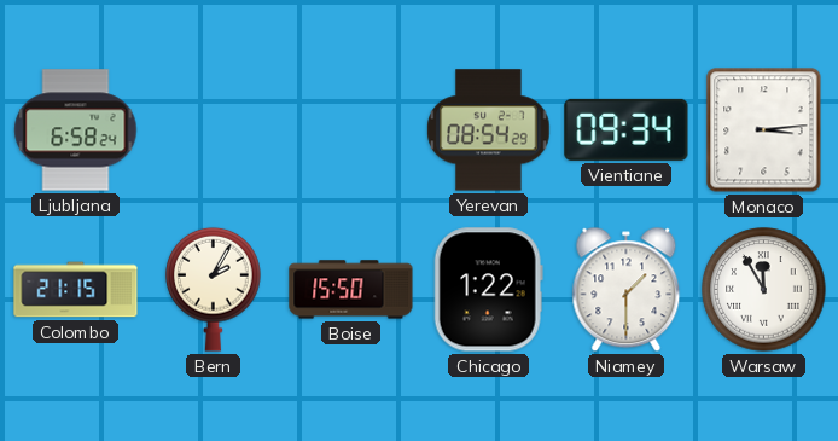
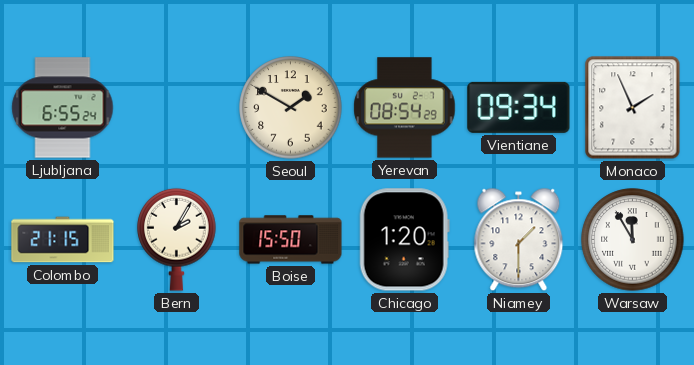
Ljubljana: 6:58 -> 6:55
Seoul: none -> 1:50
Monaco: 3:14 -> 1:56
Chicago: 1:22 -> 1:20
